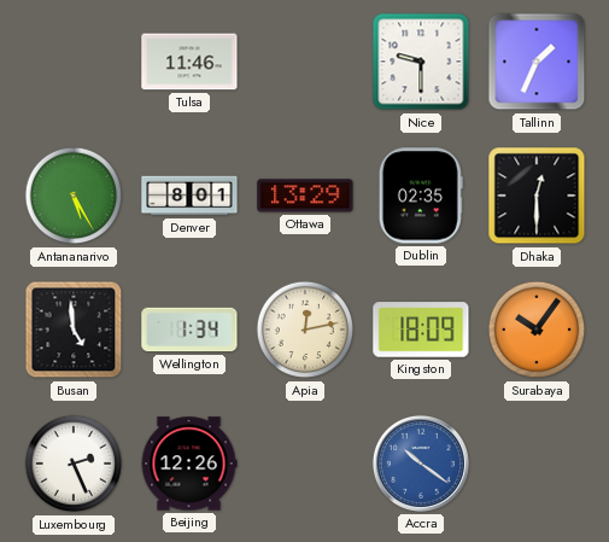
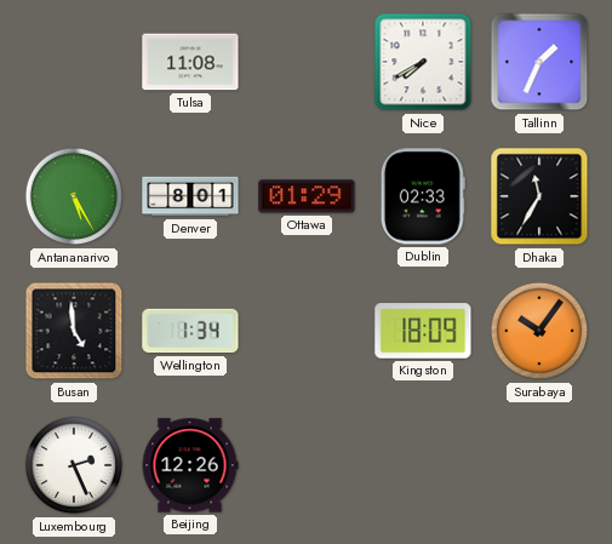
Tulsa: 11:46 -> 11:08
Nice: 9:30 -> 7:40
Ottawa: 13:29 -> 01:29
Dublin: 02:35 -> 02:33
Dhaka: 12:30 -> 11:35
Apia: 12:13 -> none
Accra: 10:21 -> none
